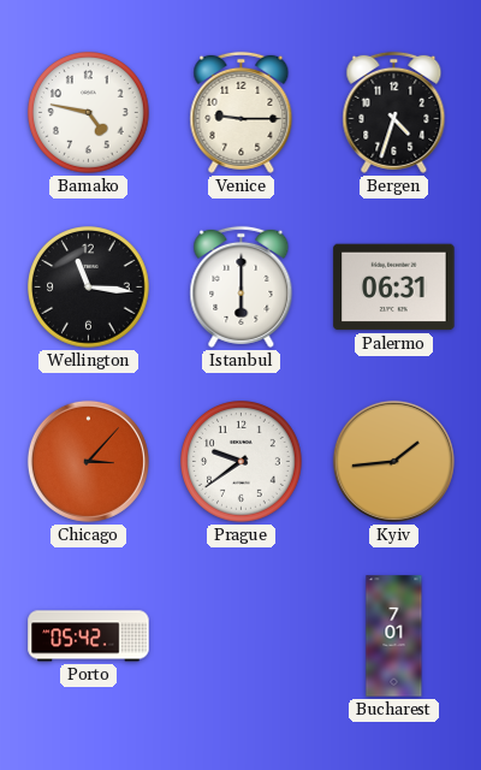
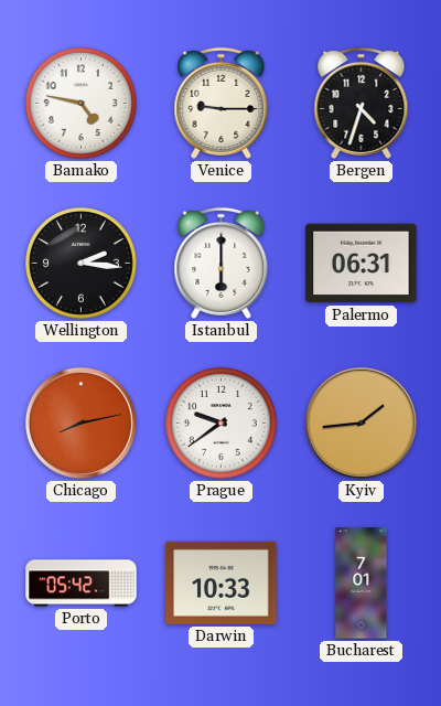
Wellington: 11:16 -> 2:16
Chicago: 3:07 -> 8:13
Darwin: none -> 10:33
